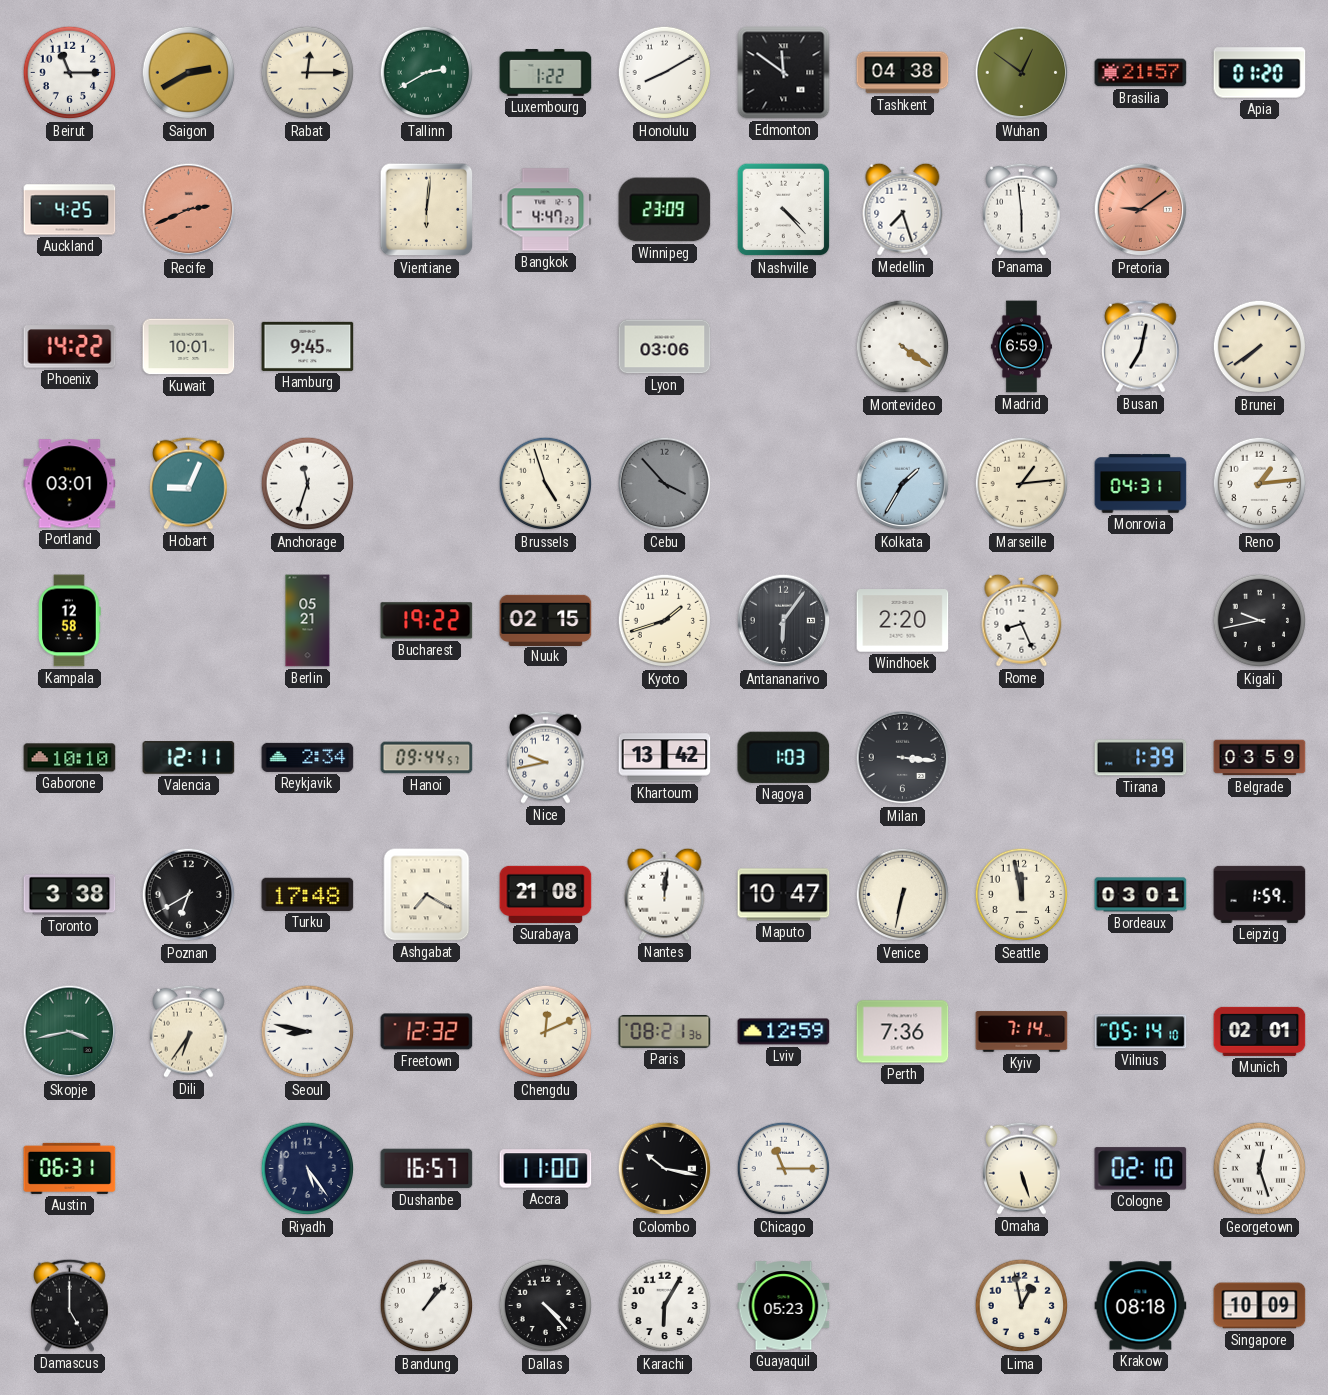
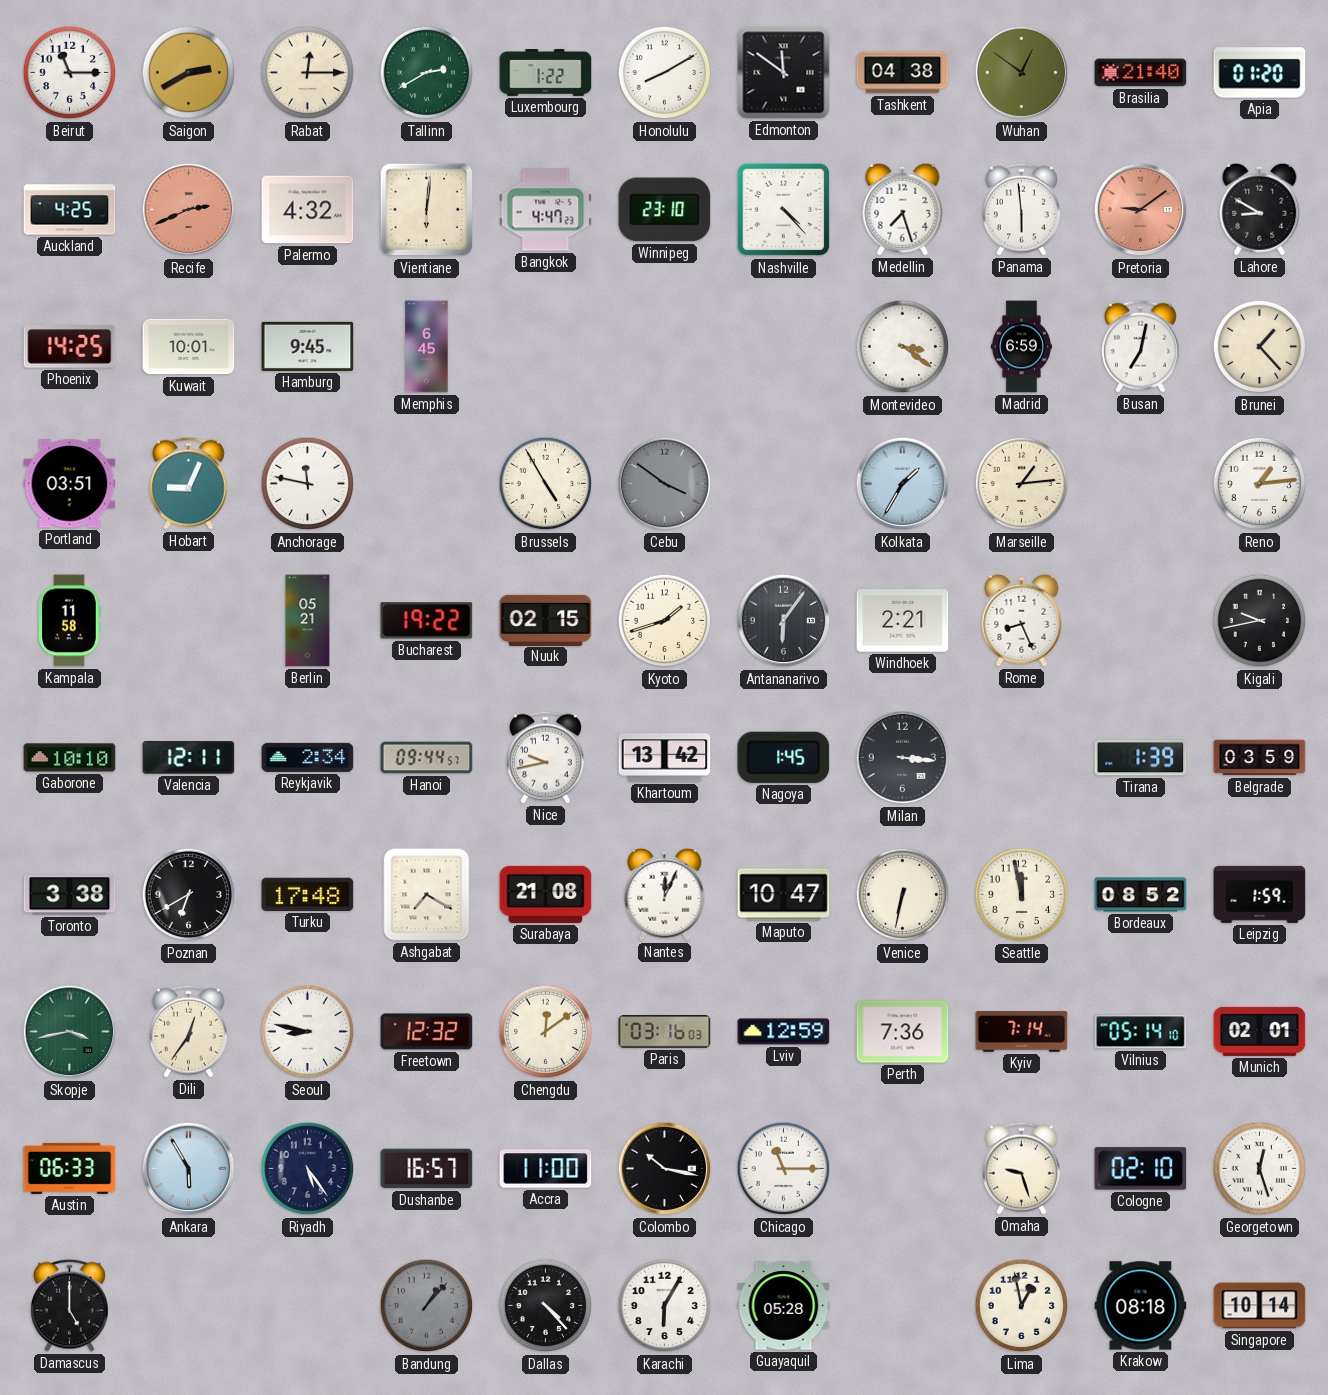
Brasilia: 21:57 -> 21:40
Palermo: none -> 4:32
Winnipeg: 23:09 -> 23:10
Lahore: none -> 8:50
Phoenix: 14:22 -> 14:25
Memphis: none -> 6:45
Lyon: 03:06 -> none
Montevideo: 4:21 -> 3:21
Brunei: 7:39 -> 1:23
Portland: 03:01 -> 03:51
Anchorage: 11:33 -> 11:47
Brussels: 4:57 -> 4:55
Cebu: 3:53 -> 3:51
Monrovia: 04:31 -> none
Kampala: 12:58 -> 11:58
Windhoek: 2:20 -> 2:21
Nagoya: 1:03 -> 1:45
Nantes: 12:01 -> 12:04
Bordeaux: 03:01 -> 08:52
Dili: 6:36 -> 12:36
Chengdu: 12:11 -> 12:09
Paris: 08:21 -> 03:16
Austin: 06:31 -> 06:33
Ankara: none -> 5:55
Omaha: 5:27 -> 9:27
Bandung dial: white -> grey
Guayaquil: 05:23 -> 05:28
Singapore: 10:09 -> 10:14
